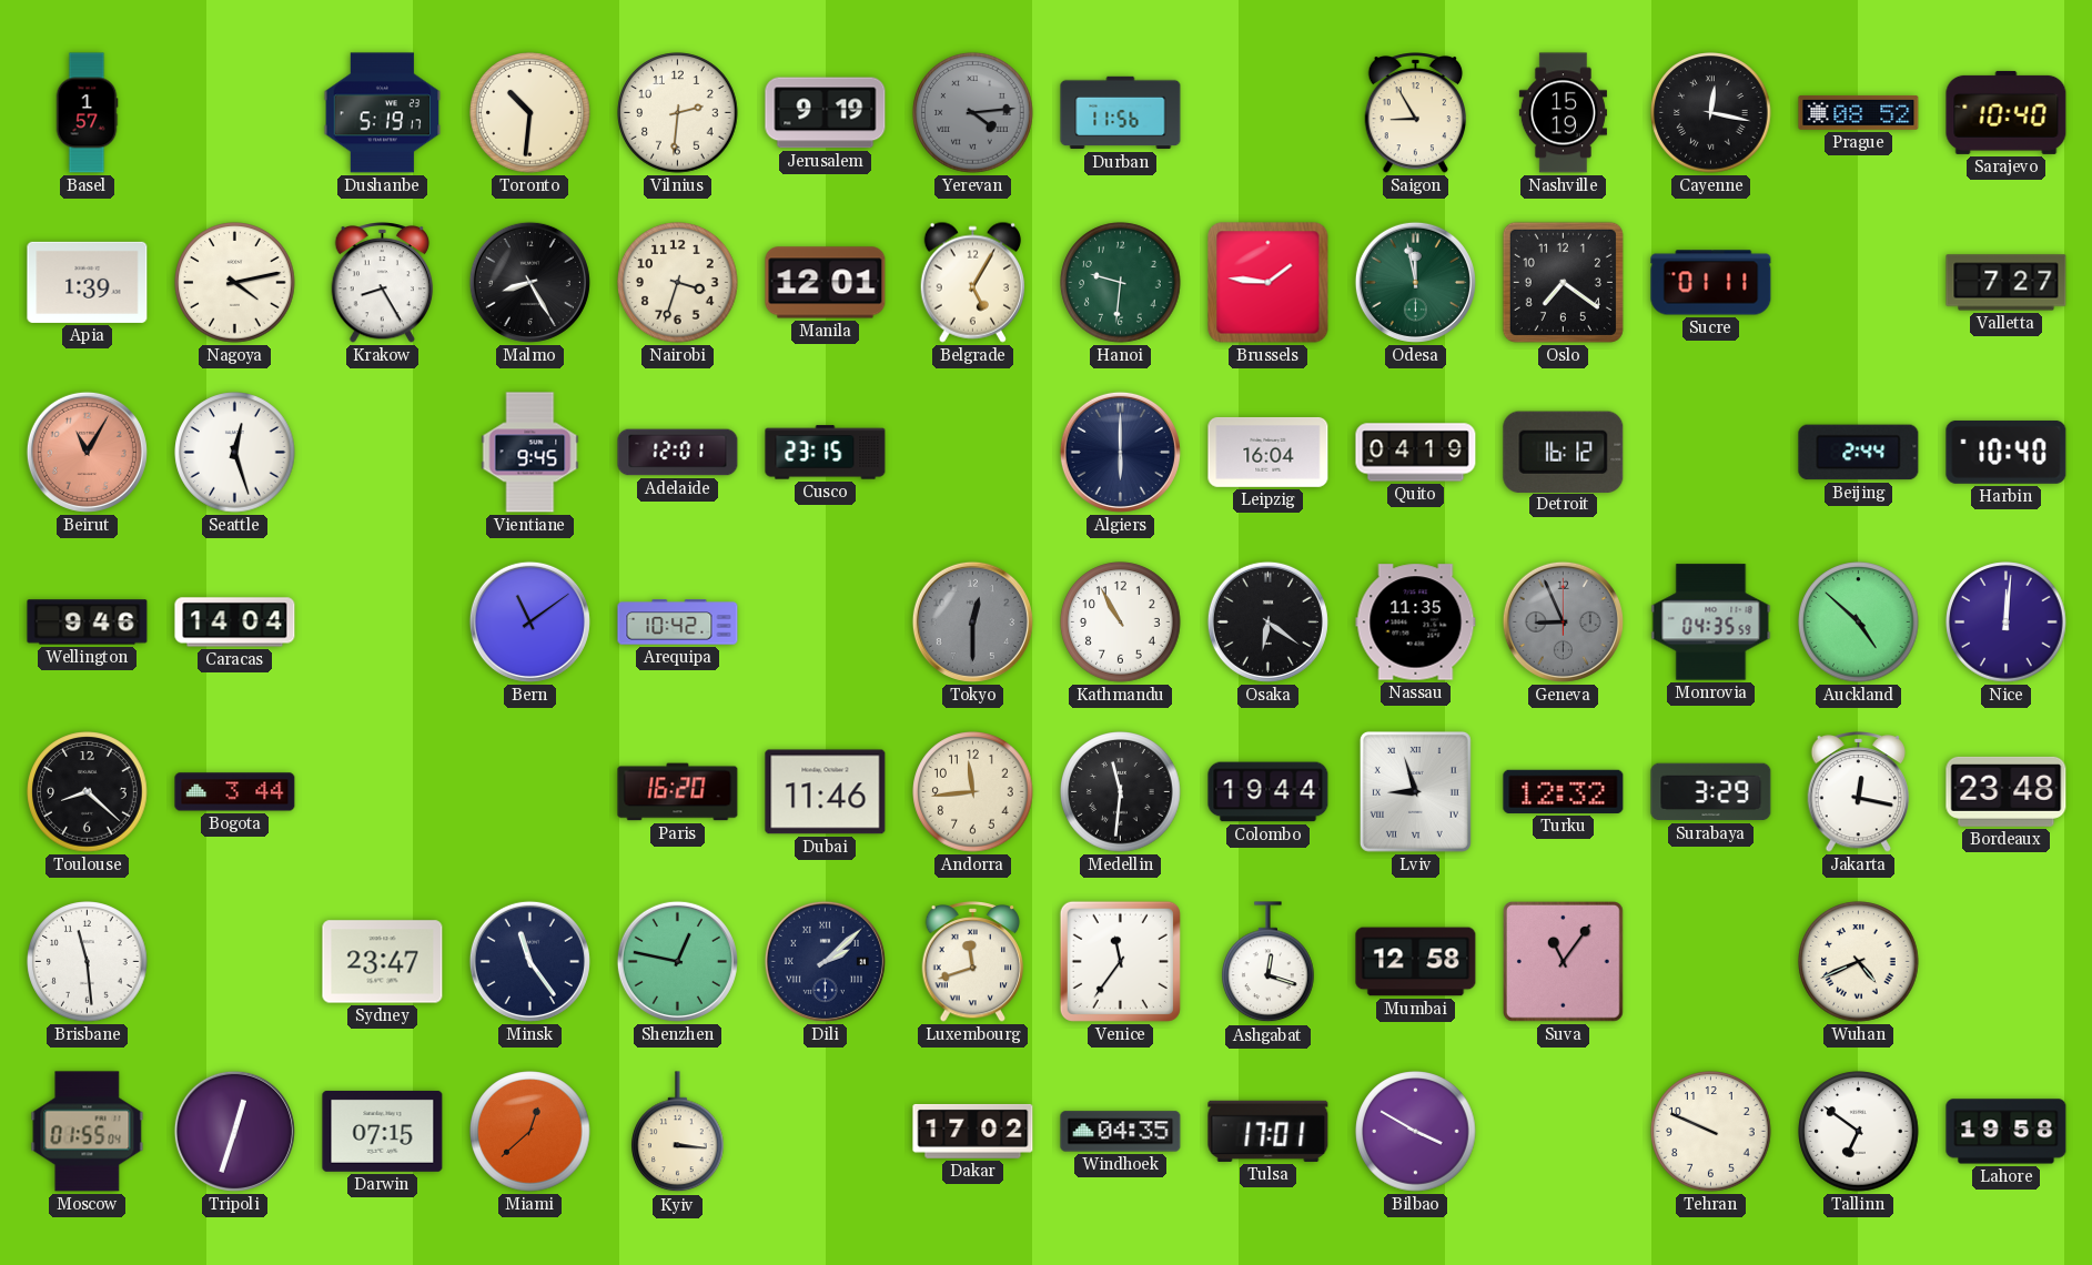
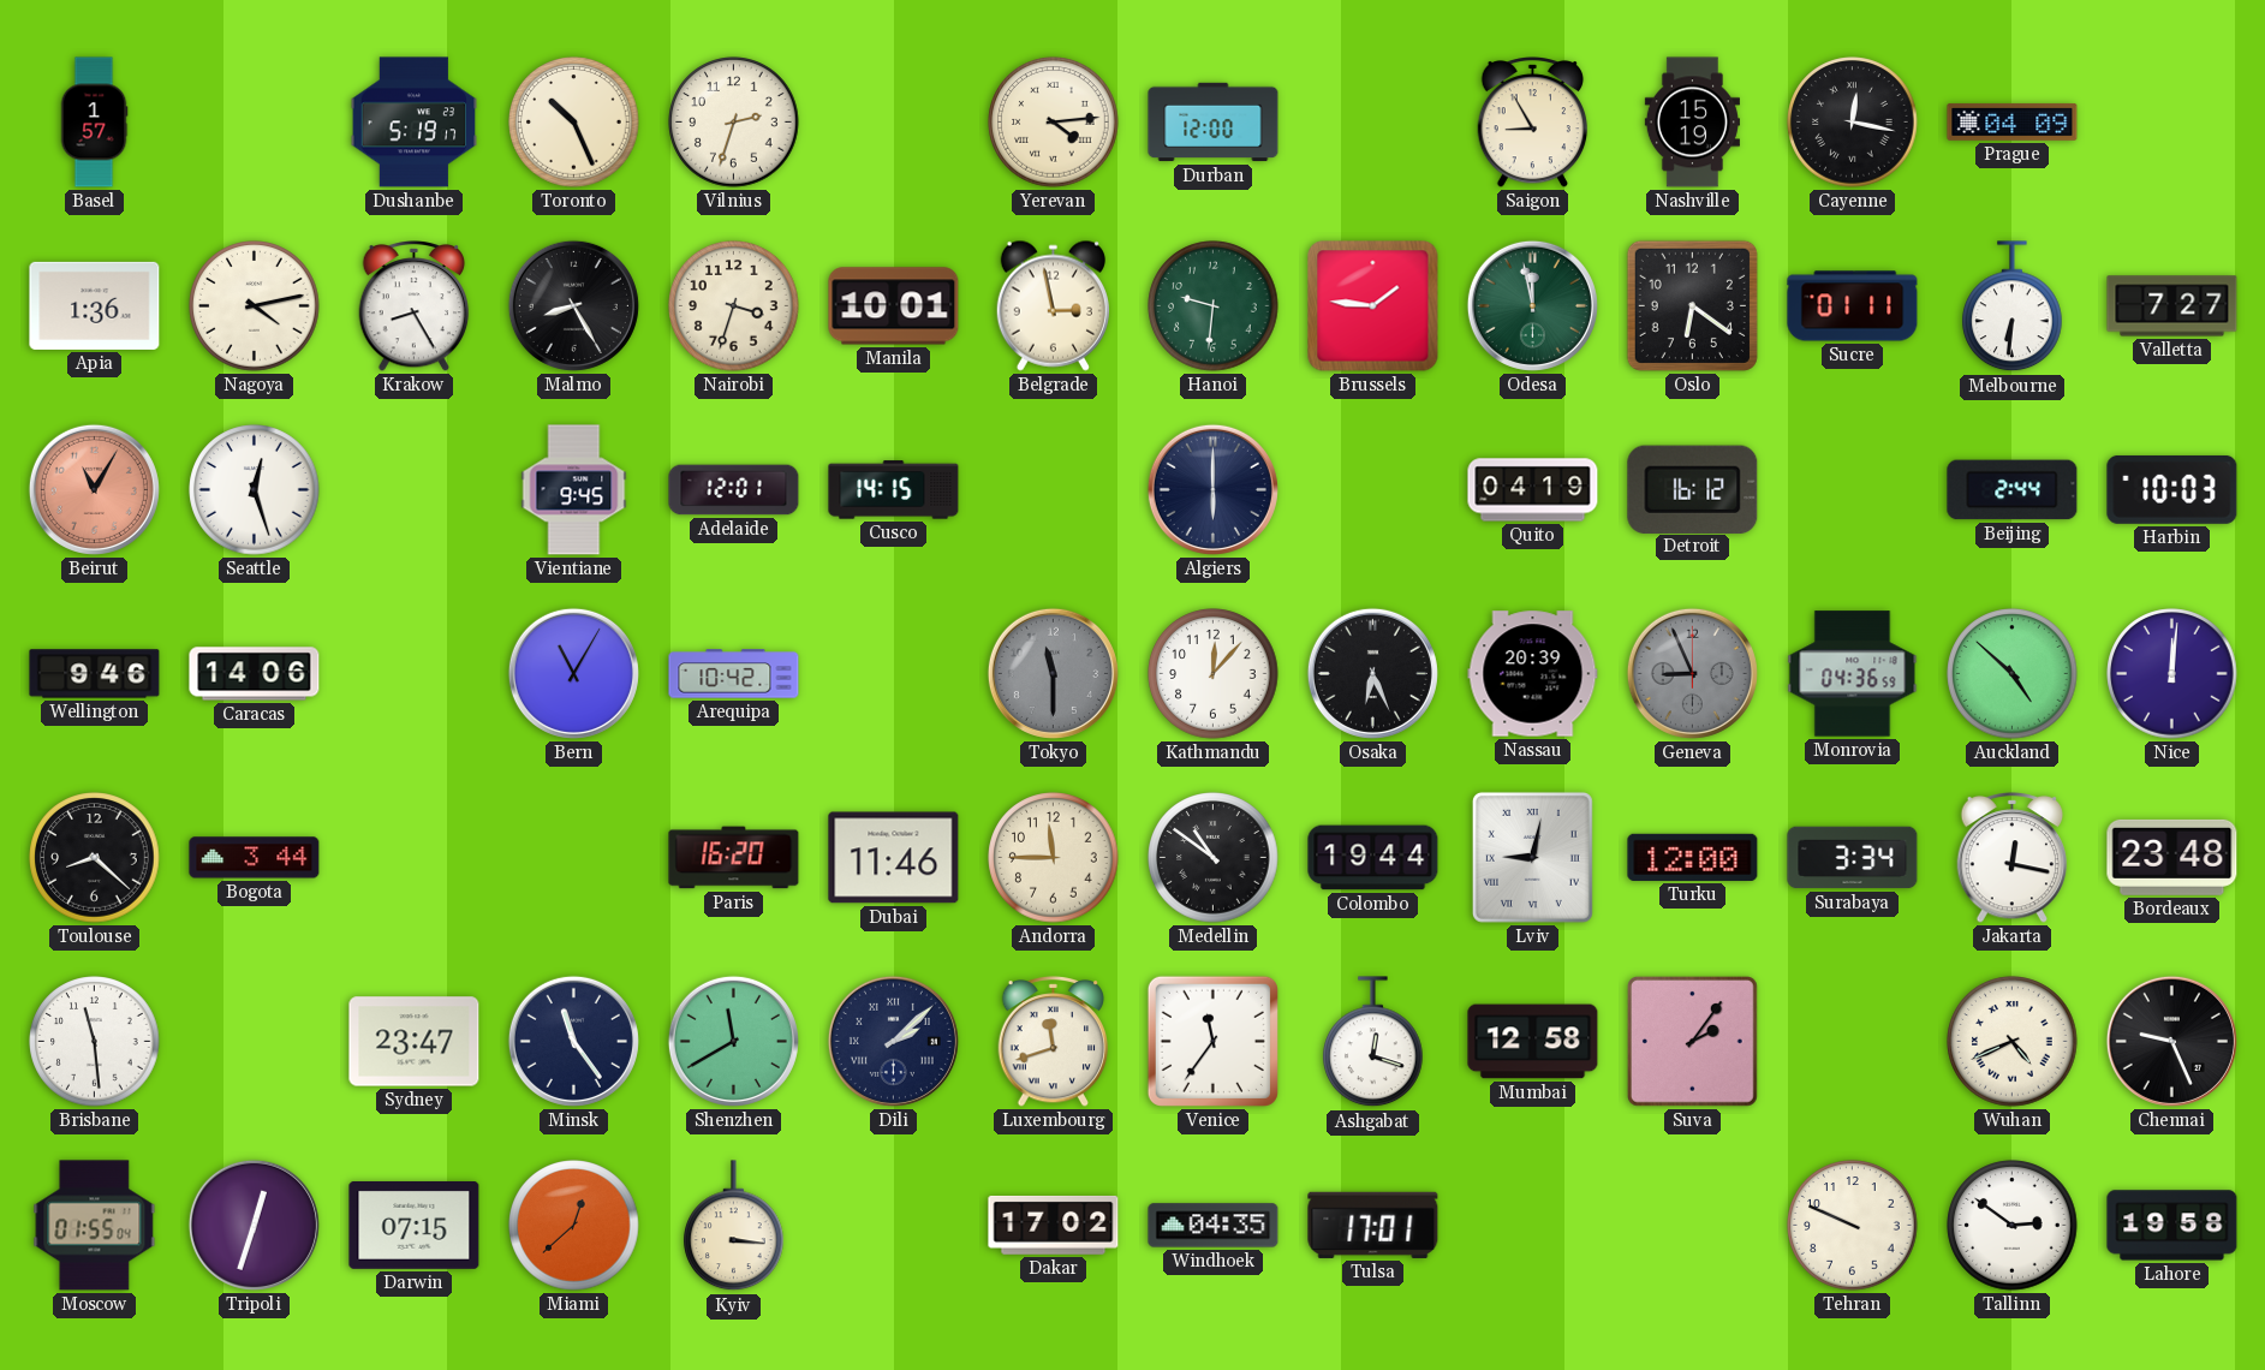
Toronto: 10:31 -> 10:26
Vilnius: 2:31 -> 2:33
Jerusalem: 9:19 -> none
Yerevan dial: grey -> cream
Durban: 11:56 -> 12:00
Prague: 08:52 -> 04:09
Sarajevo: 10:40 -> none
Apia: 1:39 -> 1:36
Manila: 12:01 -> 10:01
Belgrade: 5:05 -> 2:58
Oslo: 7:21 -> 6:21
Melbourne: none -> 6:31
Cusco: 23:15 -> 14:15
Leipzig: 16:04 -> none
Harbin: 10:40 -> 10:03
Caracas: 14:04 -> 14:06
Bern: 11:09 -> 11:05
Tokyo: 12:30 -> 11:30
Kathmandu: 10:55 -> 12:07
Osaka: 6:21 -> 6:26
Nassau: 11:35 -> 20:39
Monrovia: 04:35 -> 04:36
Andorra: 11:44 -> 11:45
Medellin: 11:31 -> 10:51
Lviv: 8:57 -> 9:02
Turku: 12:32 -> 12:00
Surabaya: 3:29 -> 3:34
Shenzhen: 12:47 -> 11:40
Suva: 11:06 -> 2:06
Chennai: none -> 9:26
Bilbao: 3:50 -> none
Tallinn: 6:51 -> 2:51
